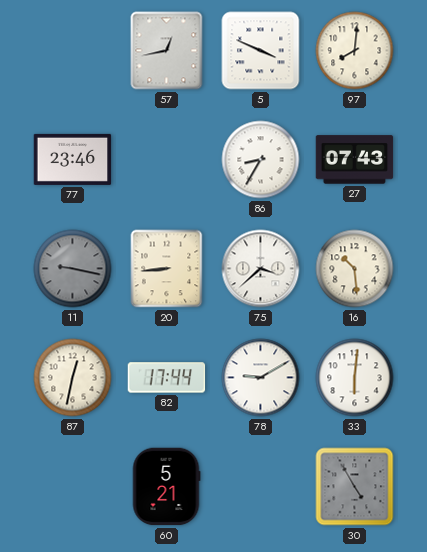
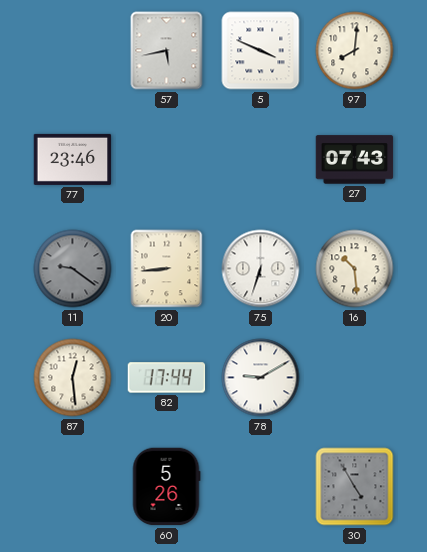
57: 12:43 -> 5:43
86: 8:35 -> none
11: 9:17 -> 9:21
75: 3:38 -> 6:33
87: 12:32 -> 12:29
33: 6:01 -> none
60: 5:21 -> 5:26
